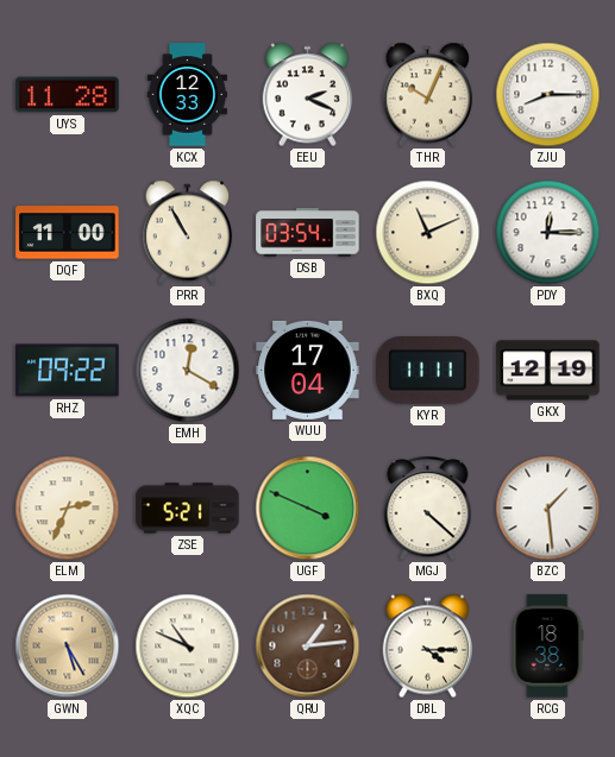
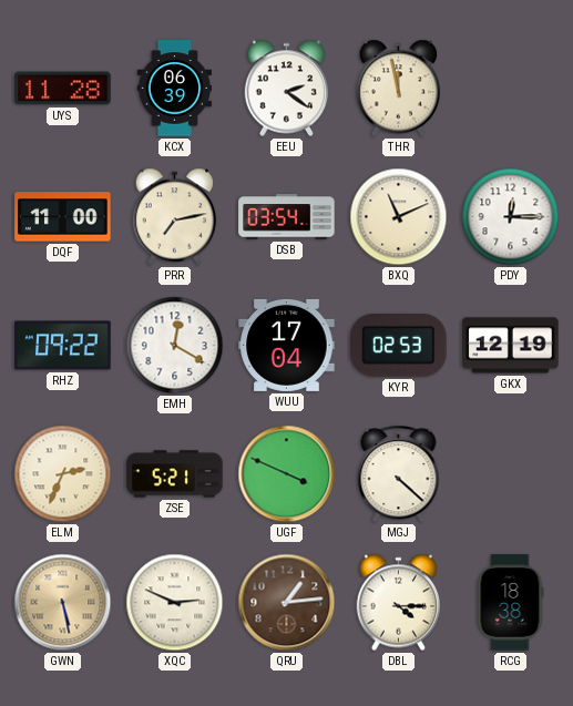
KCX: 12:33 -> 06:39
EEU: 2:19 -> 2:21
THR: 10:04 -> 11:58
ZJU: 8:15 -> none
PRR: 10:55 -> 7:13
KYR: 11:11 -> 02:53
BZC: 1:29 -> none
GWN: 5:25 -> 5:28
XQC: 10:49 -> 2:49
